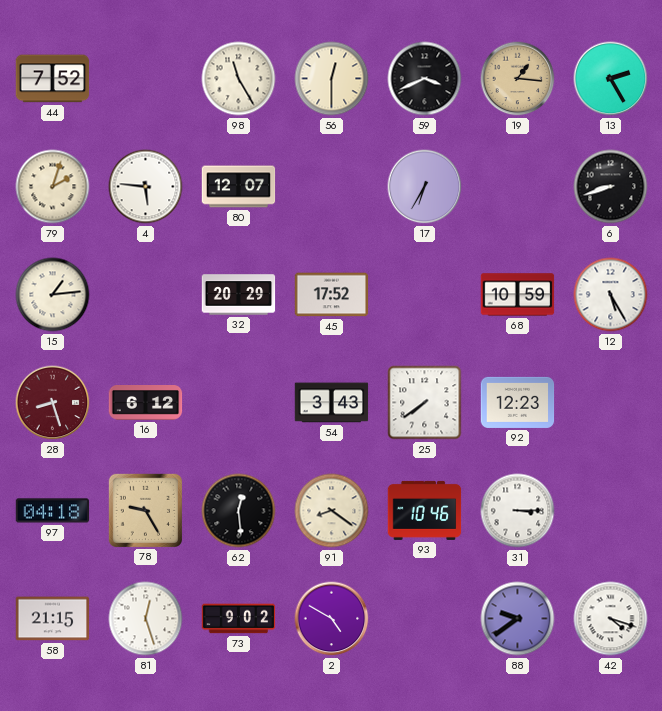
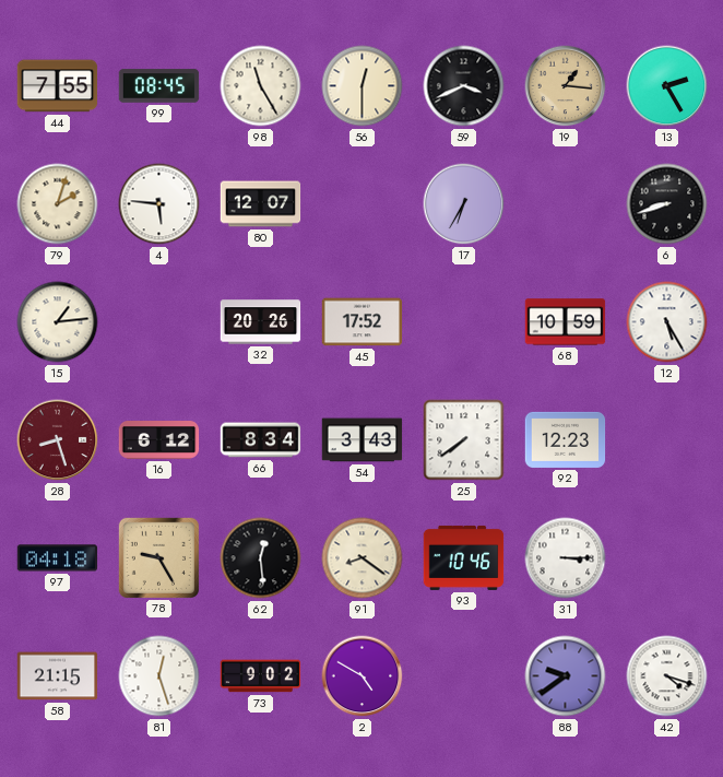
44: 7:52 -> 7:55
99: none -> 08:45
32: 20:29 -> 20:26
66: none -> 8:34
